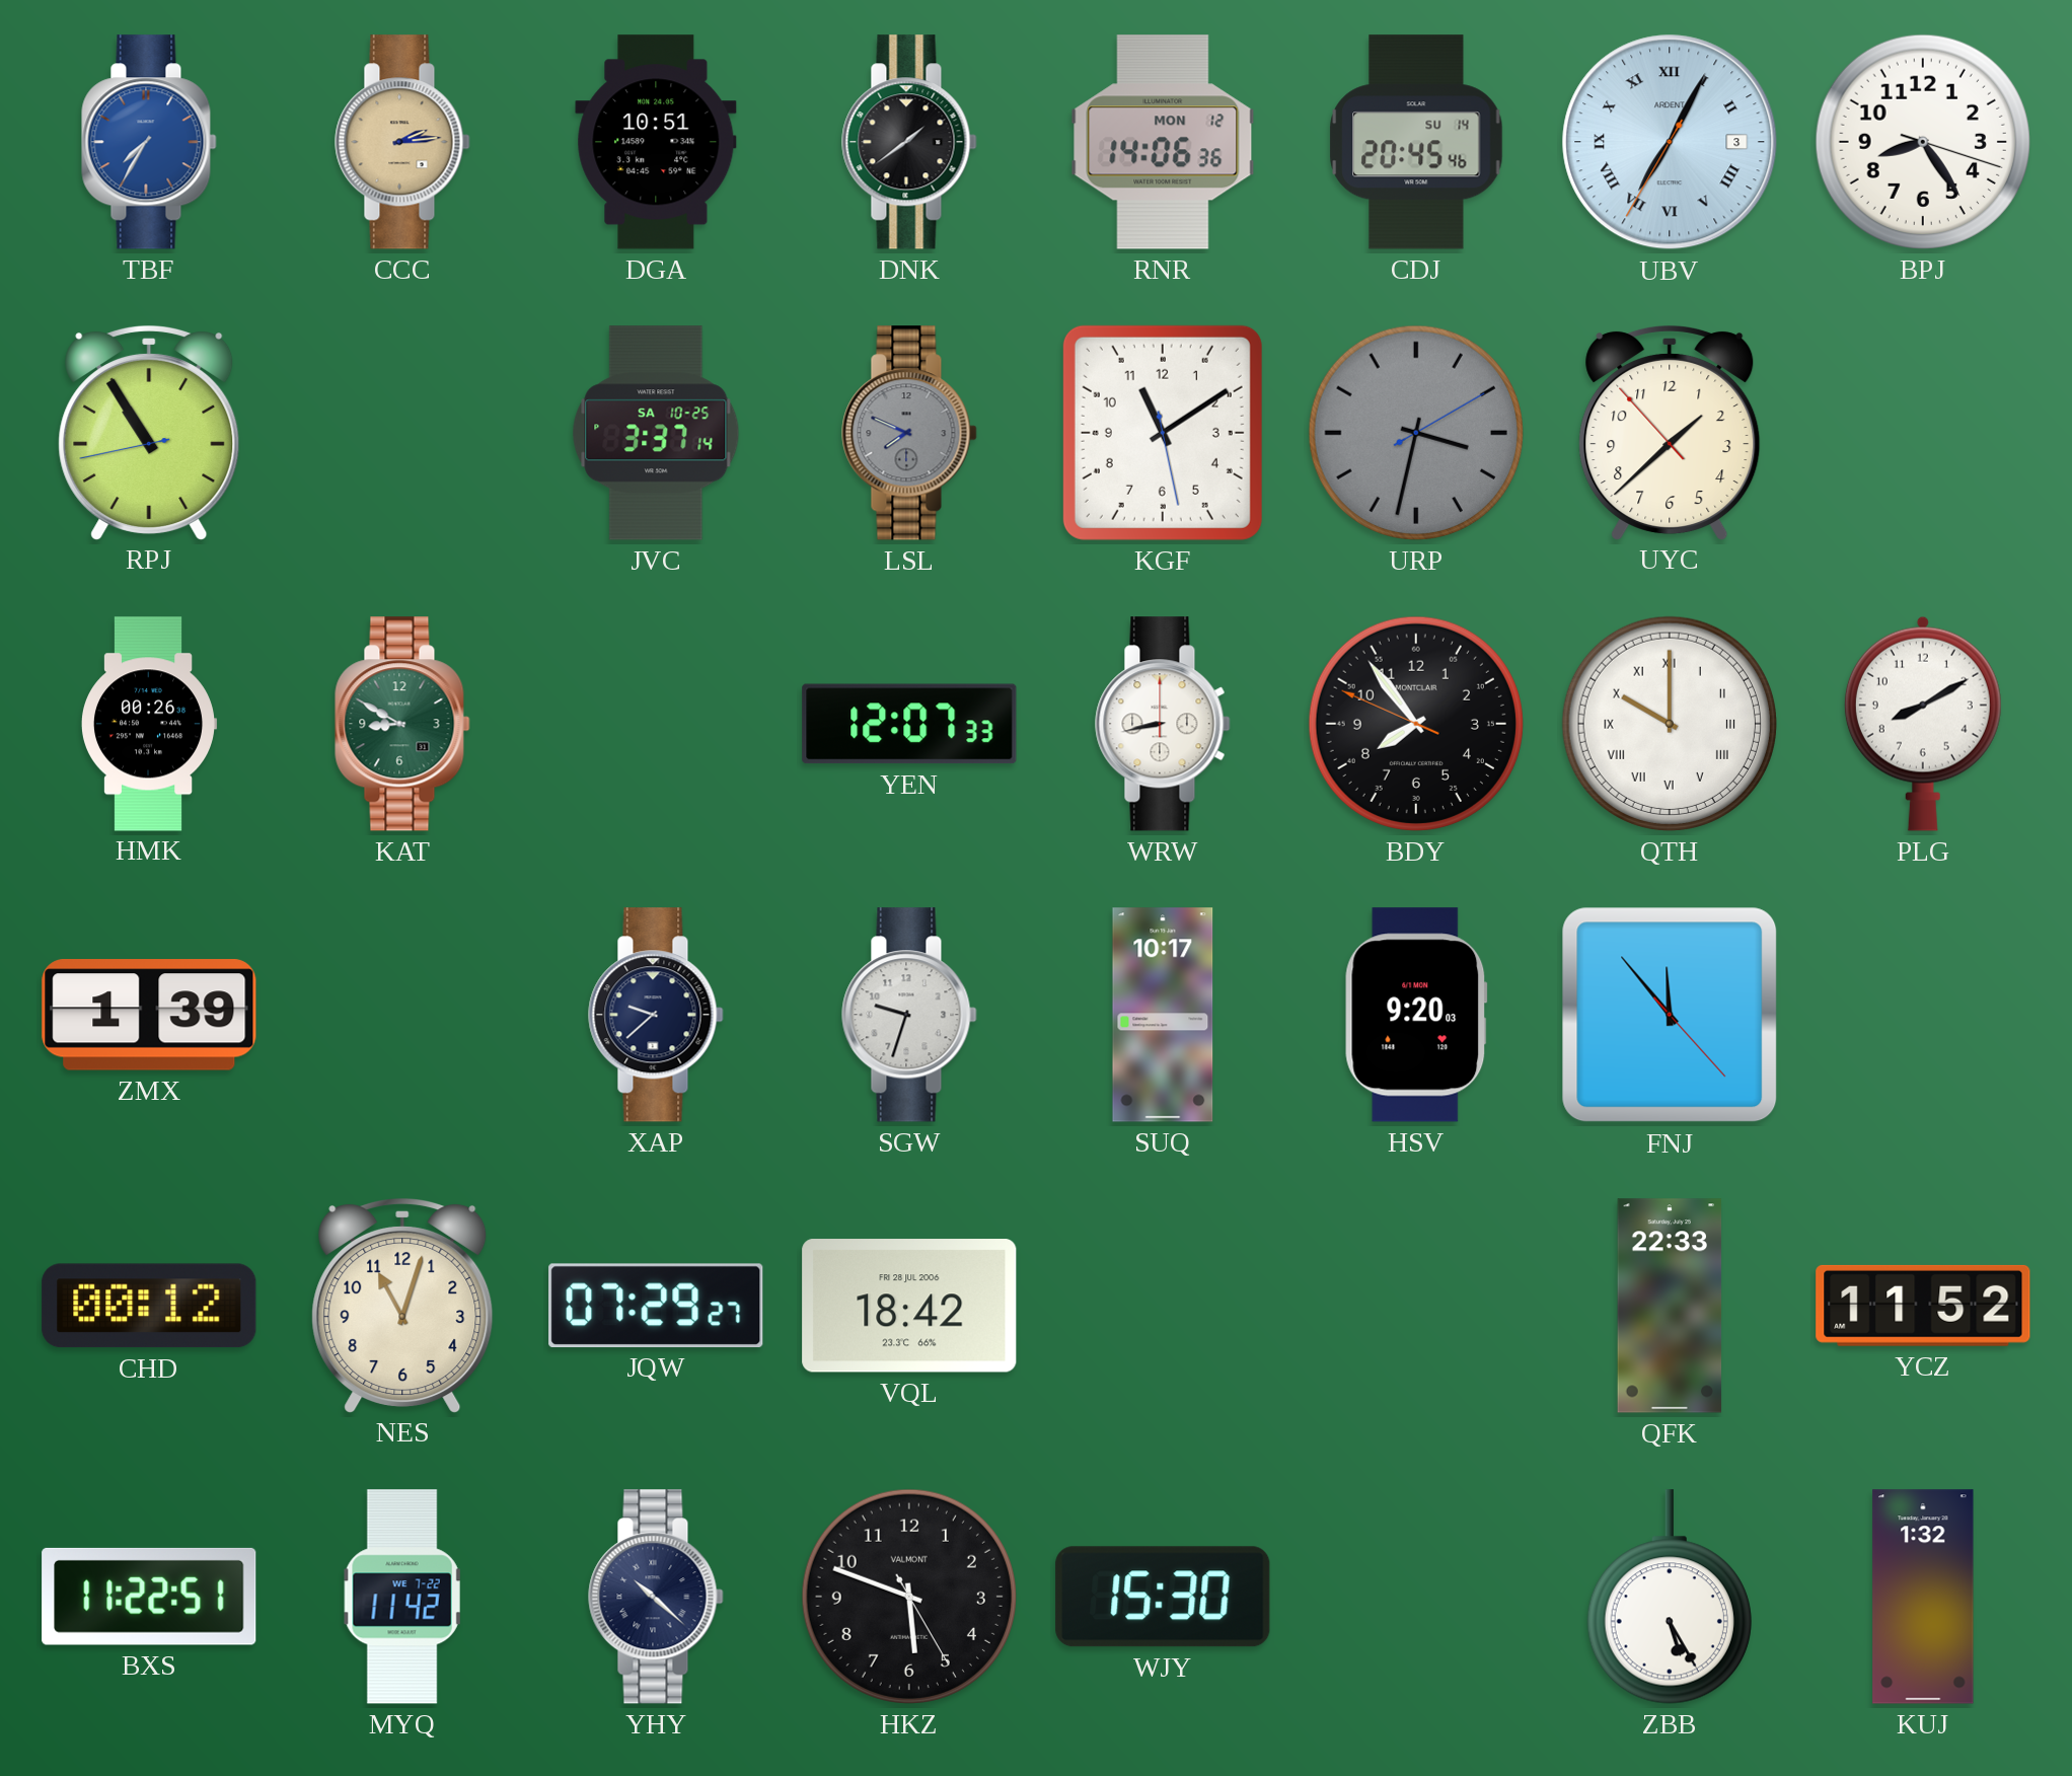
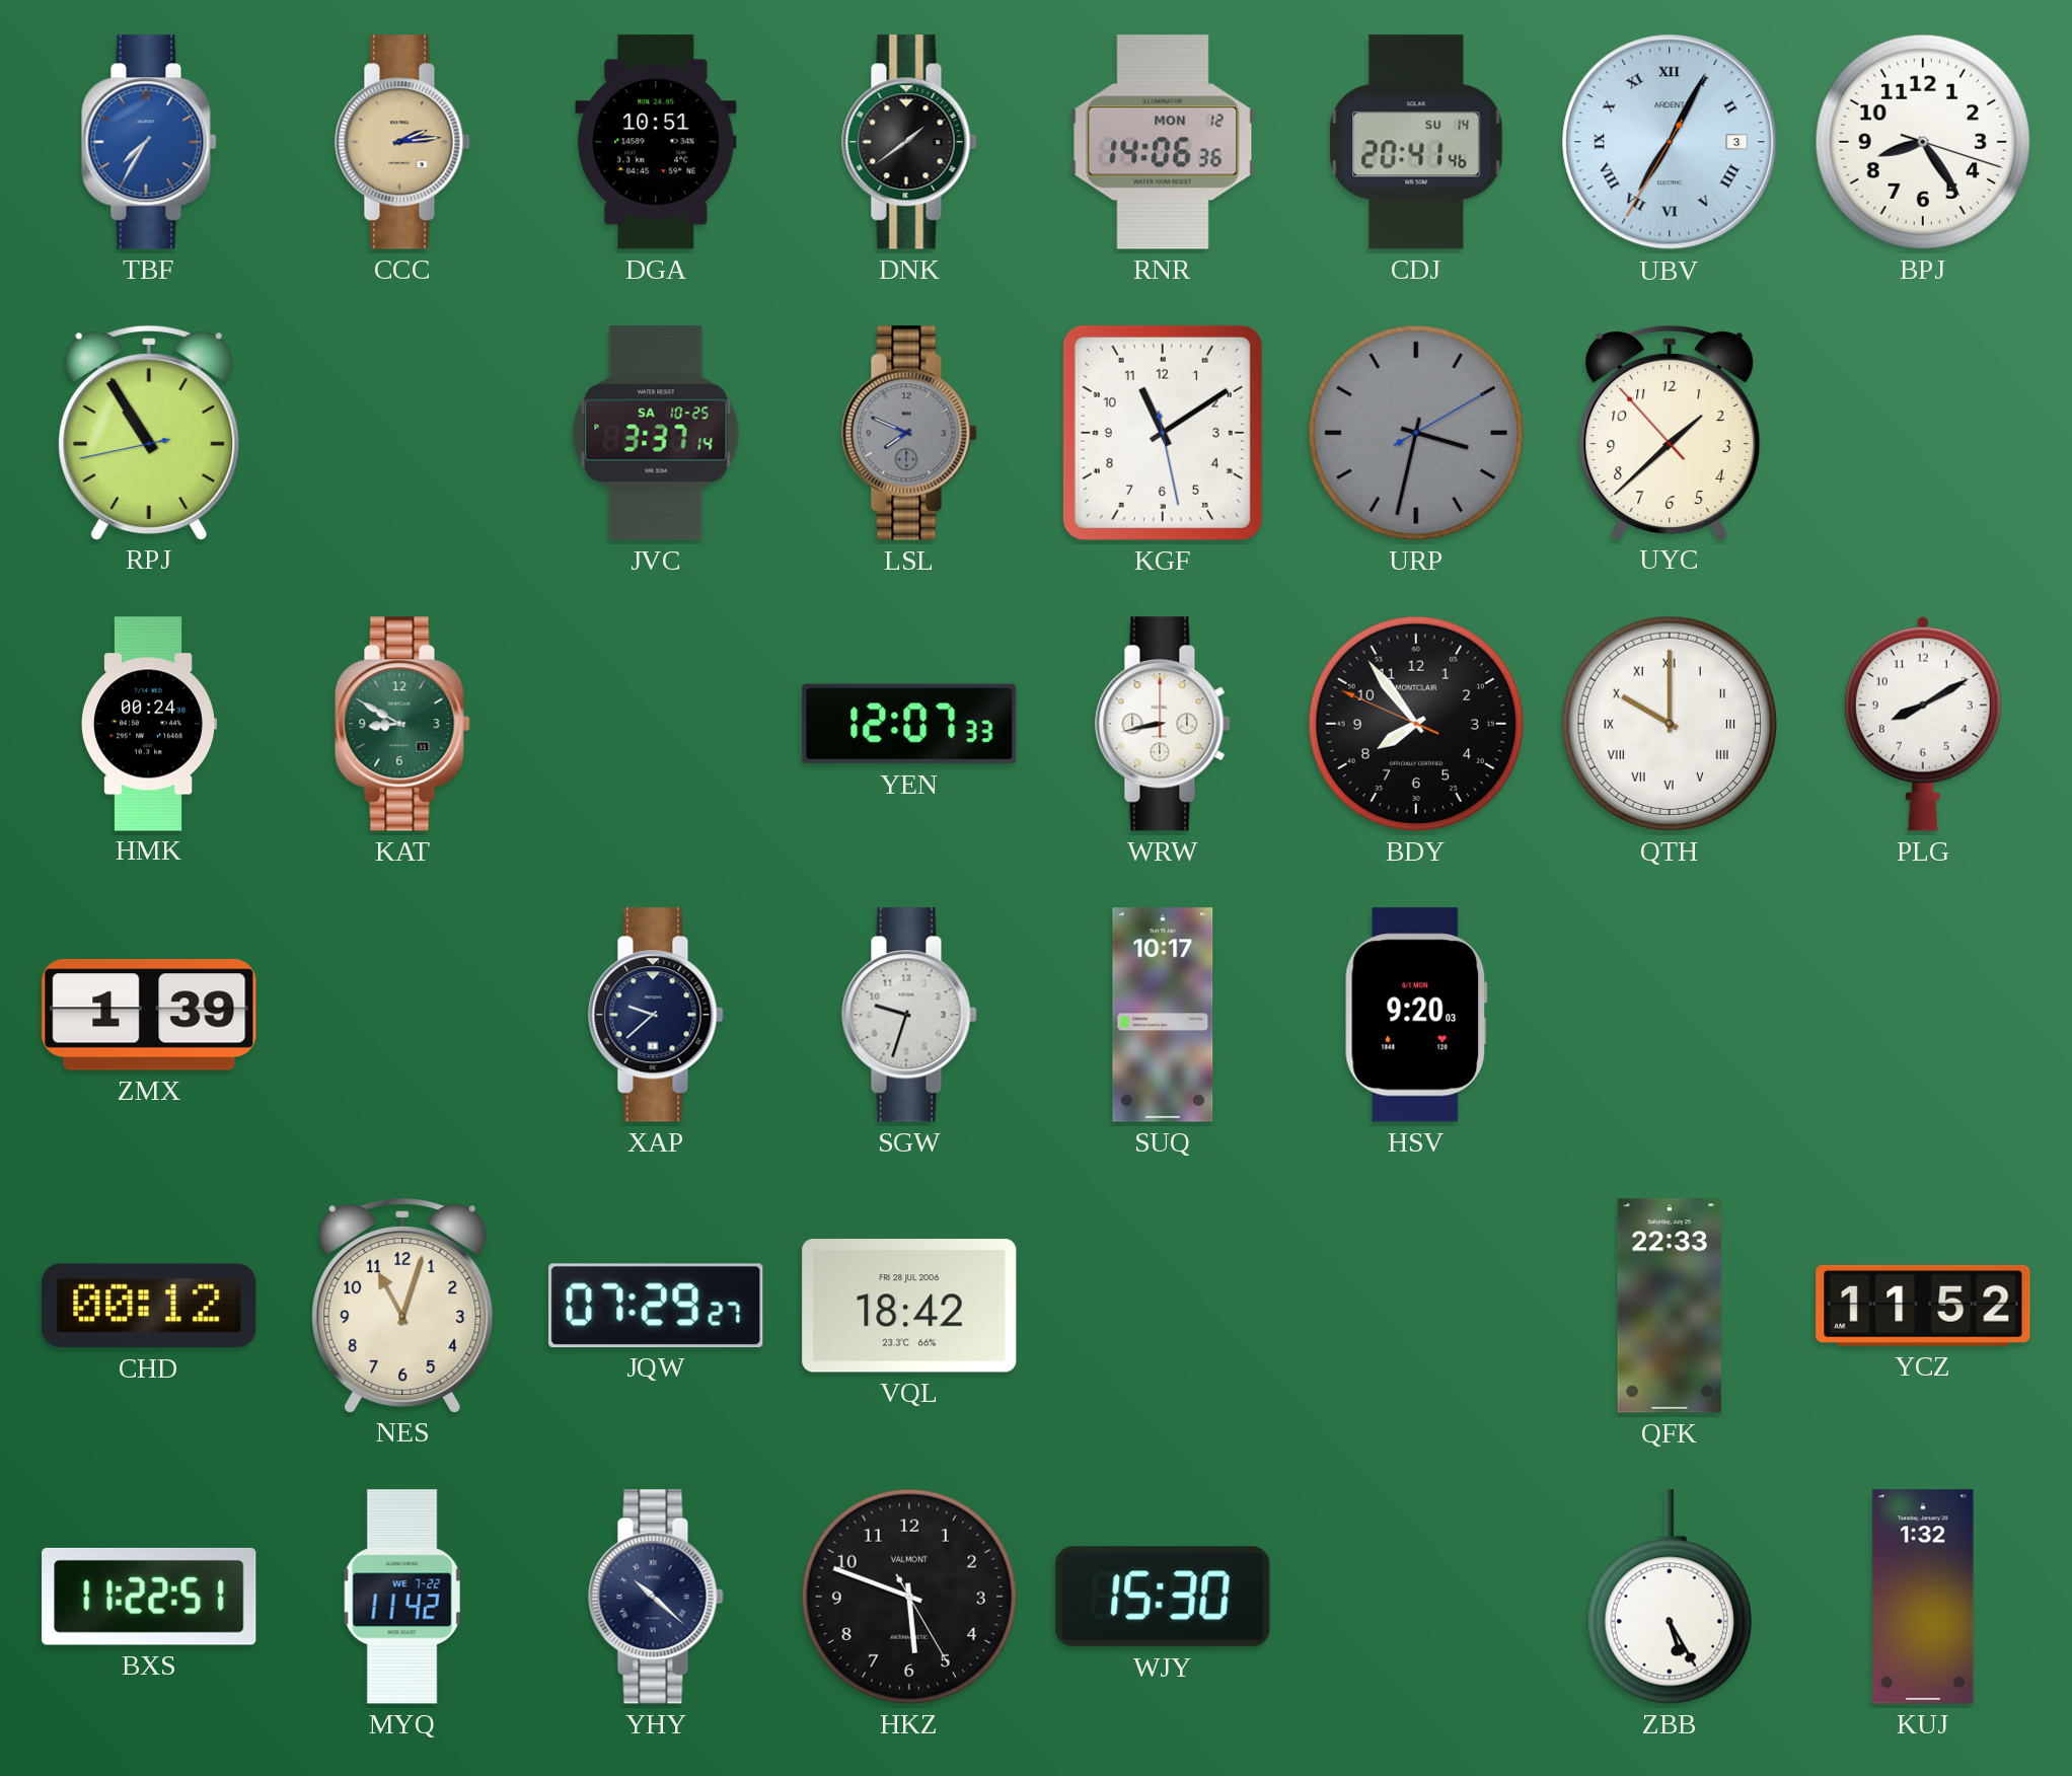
CDJ: 20:45 -> 20:41
HMK: 00:26 -> 00:24
FNJ: 11:53 -> none
